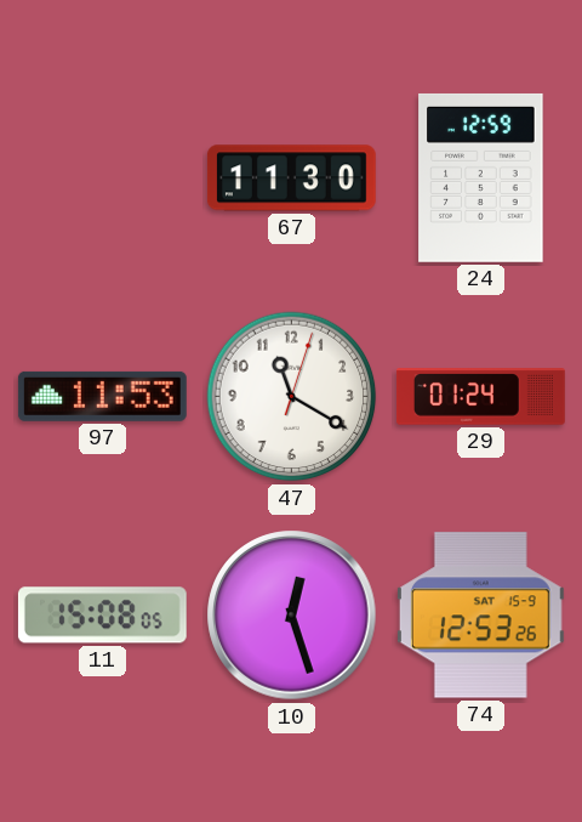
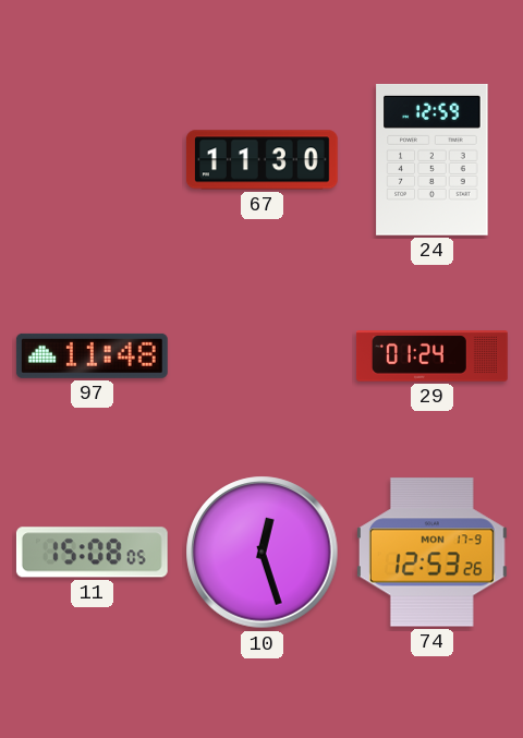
97: 11:53 -> 11:48
47: 11:20 -> none
74 date: SAT 15-9 -> MON 17-9
